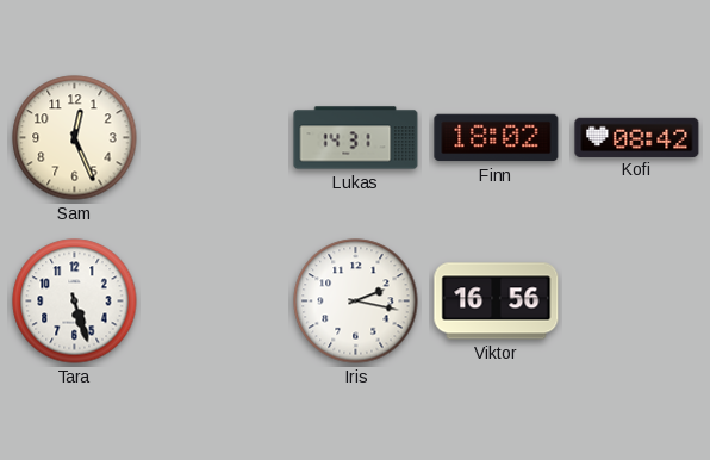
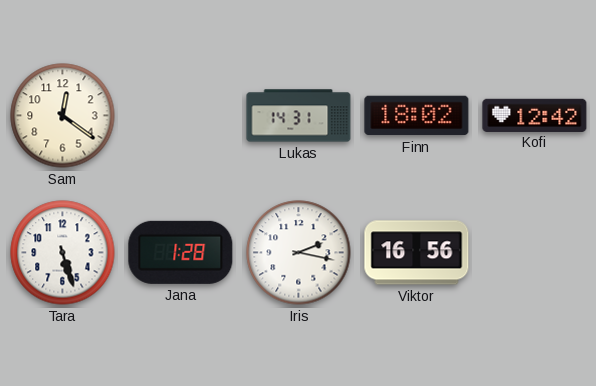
Sam: 12:26 -> 12:21
Kofi: 08:42 -> 12:42
Jana: none -> 1:28
